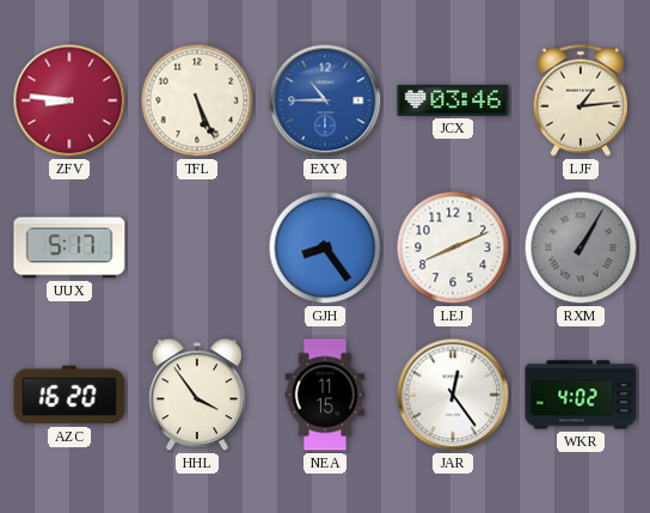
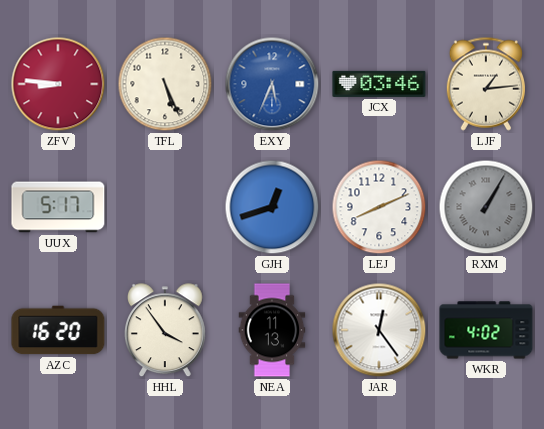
EXY: 10:45 -> 5:34
GJH: 8:24 -> 12:42
NEA: 11:15 -> 11:13
